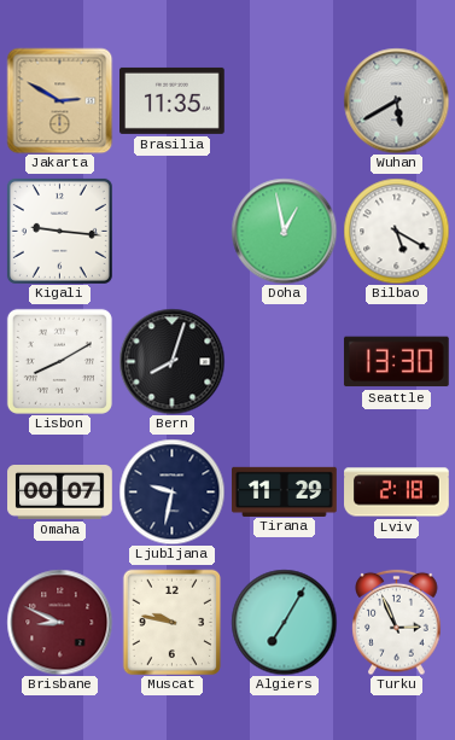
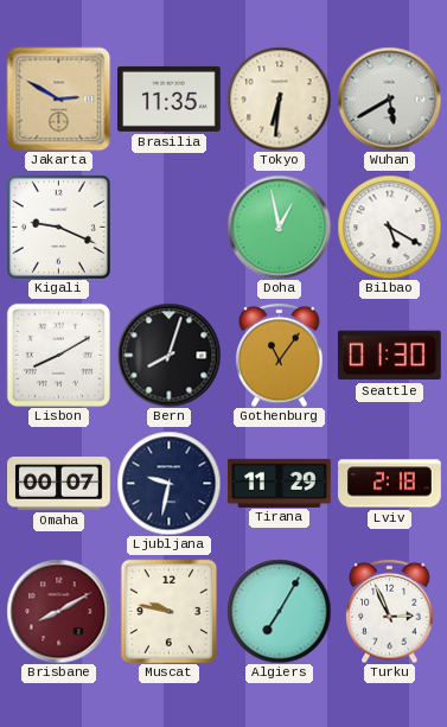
Tokyo: none -> 6:31
Kigali: 9:16 -> 9:19
Gothenburg: none -> 11:06
Seattle: 13:30 -> 01:30
Brisbane: 8:49 -> 8:10
